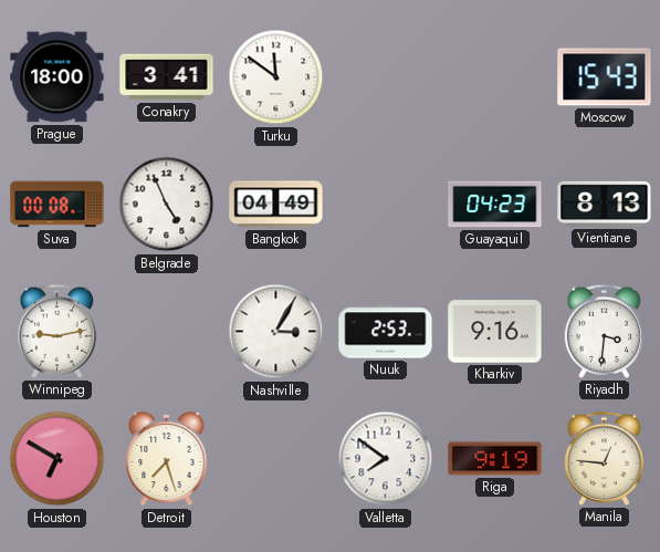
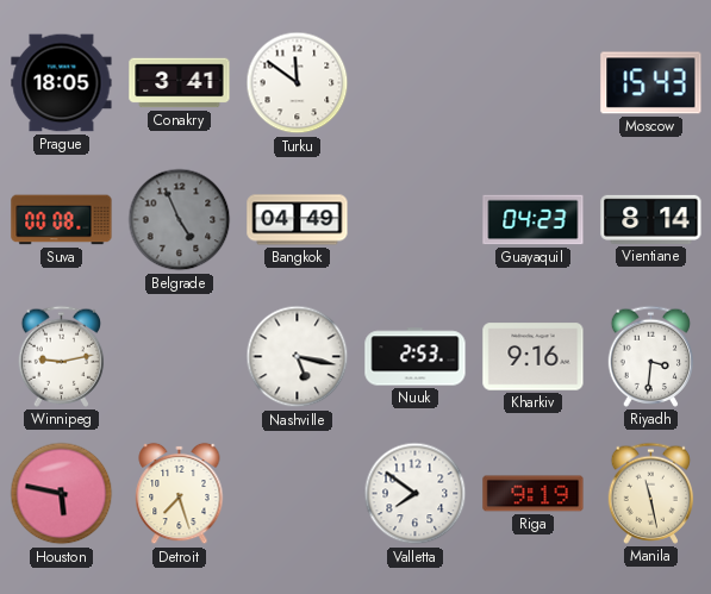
Prague: 18:00 -> 18:05
Belgrade dial: white -> grey
Vientiane: 8:13 -> 8:14
Nashville: 3:05 -> 5:17
Houston: 6:50 -> 5:47
Manila: 12:46 -> 11:28
